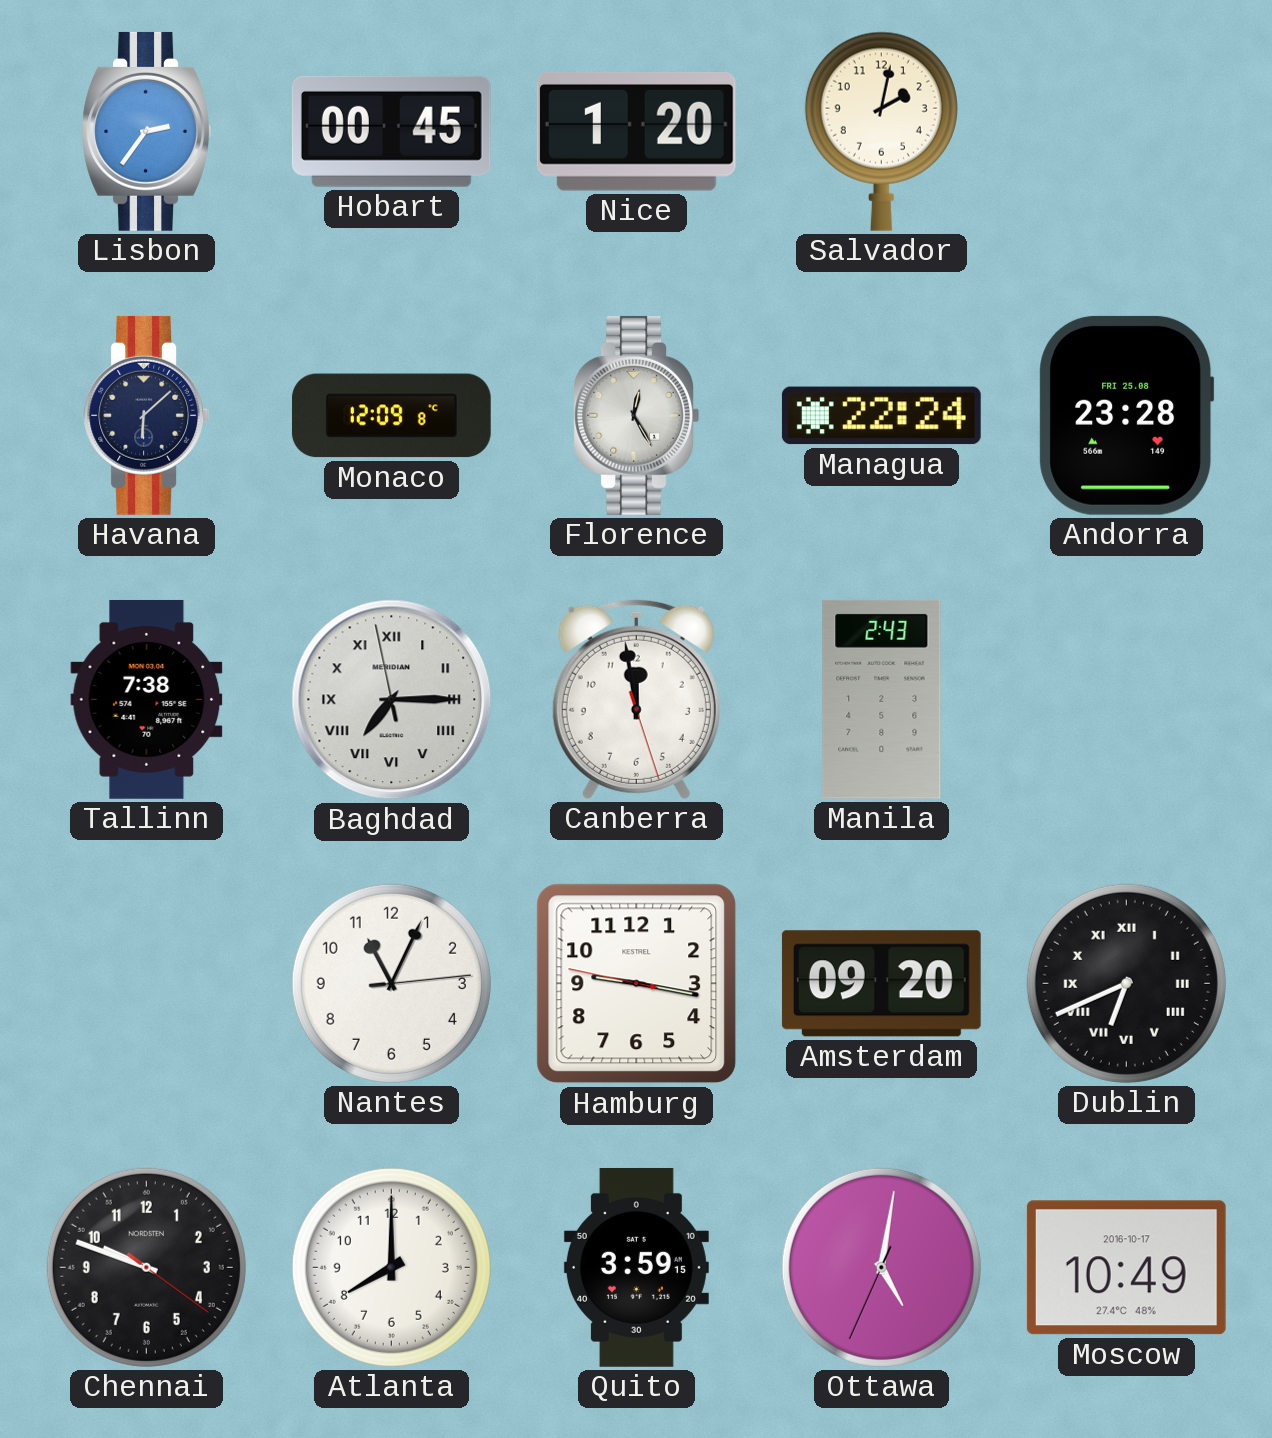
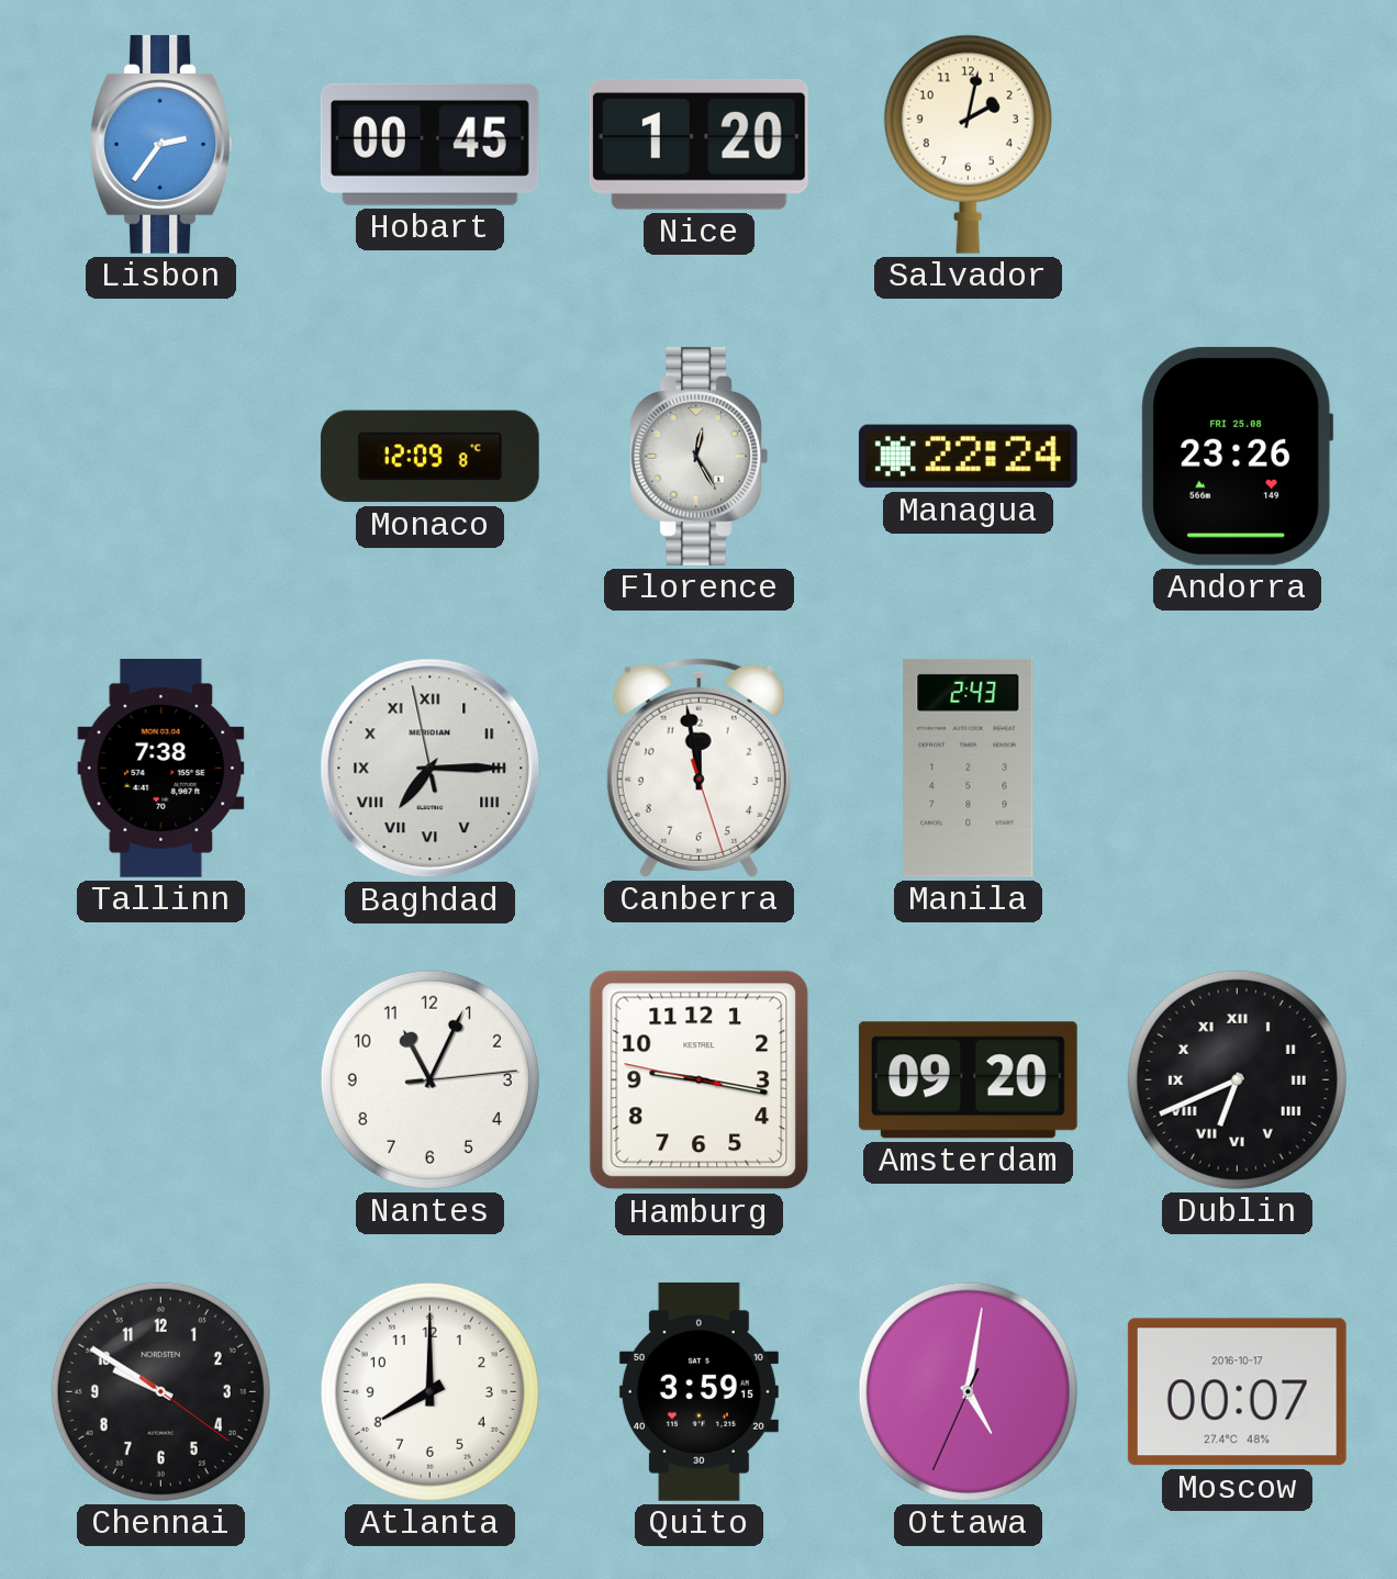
Havana: 6:08 -> none
Andorra: 23:28 -> 23:26
Chennai: 9:48 -> 9:50
Moscow: 10:49 -> 00:07
